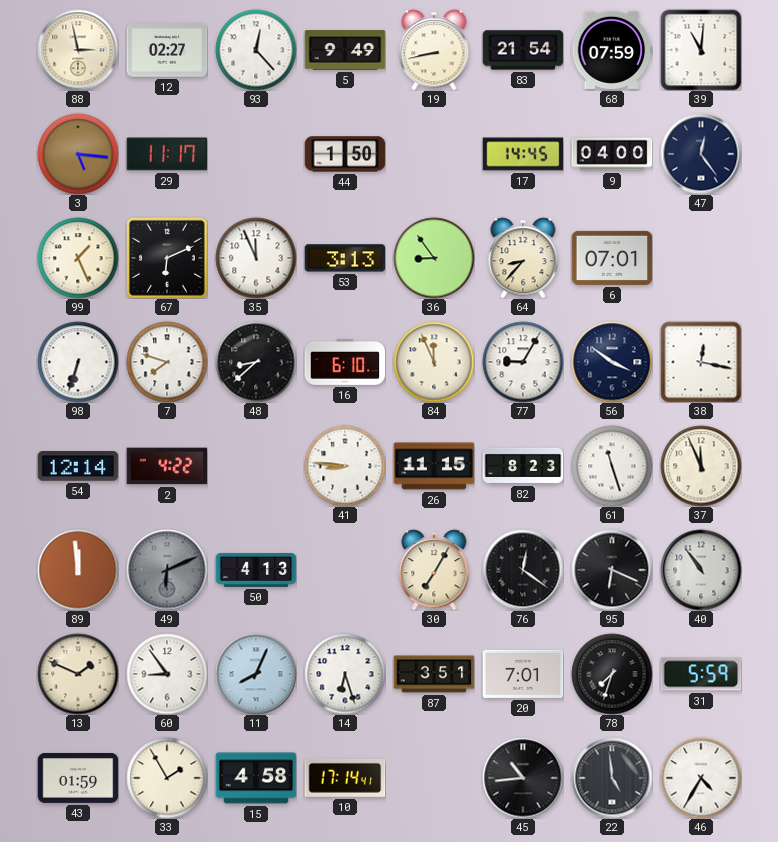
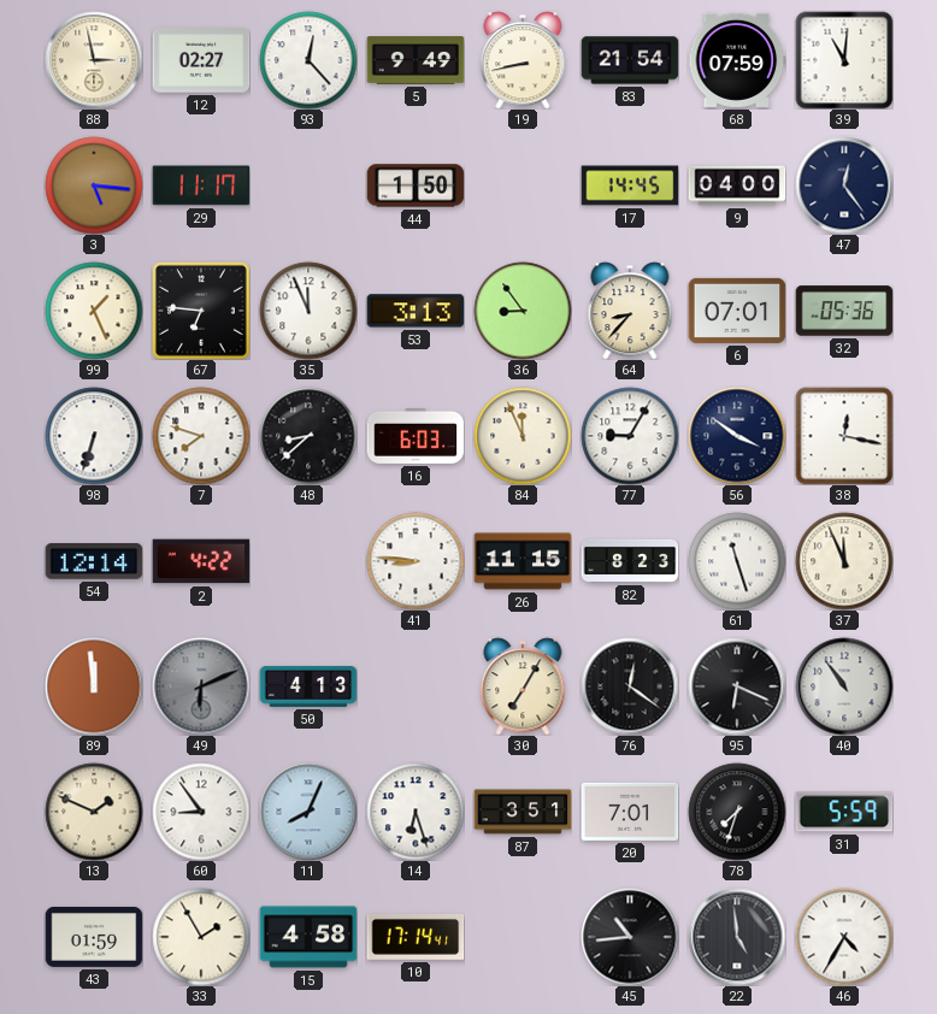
67: 6:11 -> 6:46
32: none -> 05:36
16: 6:10 -> 6:03
